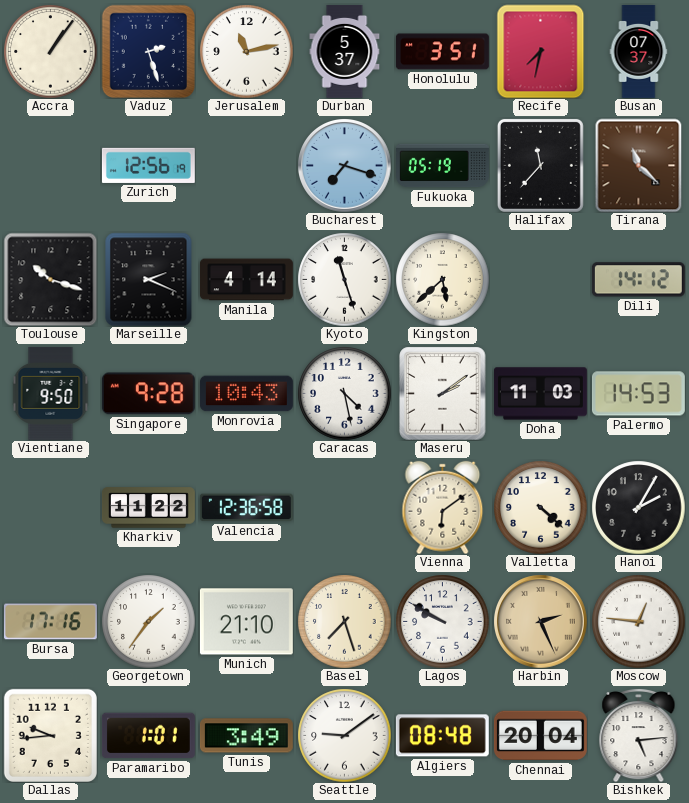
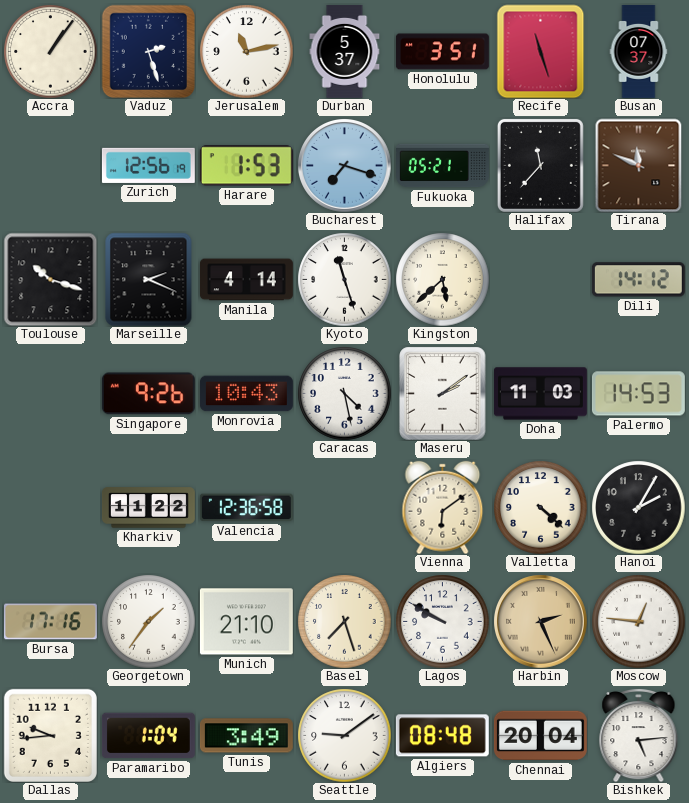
Recife: 7:32 -> 11:27
Harare: none -> 1:53
Fukuoka: 05:19 -> 05:21
Tirana: 11:22 -> 11:49
Vientiane: 9:50 -> none
Singapore: 9:28 -> 9:26
Paramaribo: 1:01 -> 1:04
